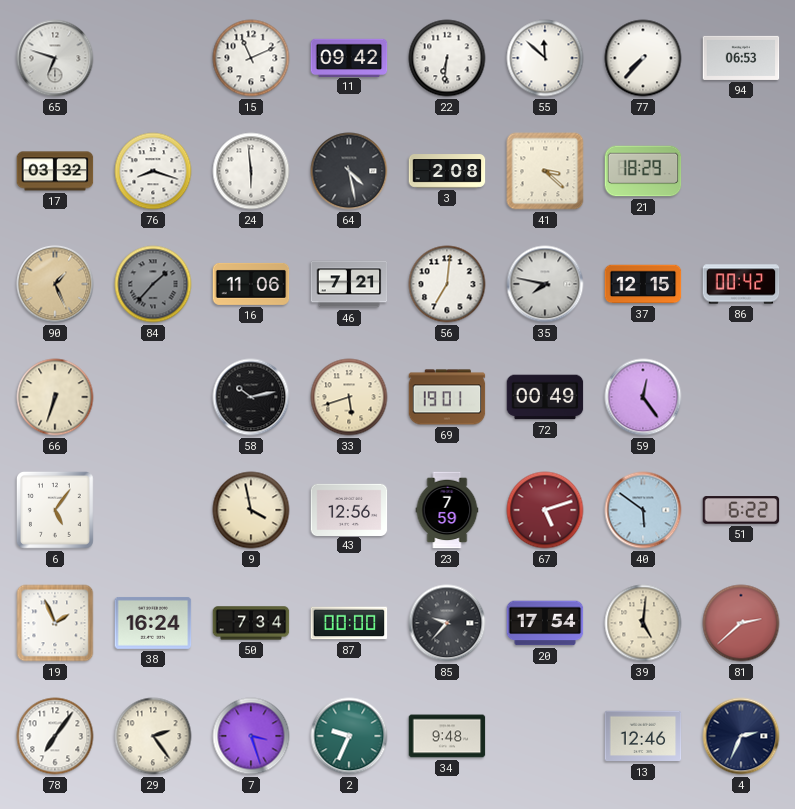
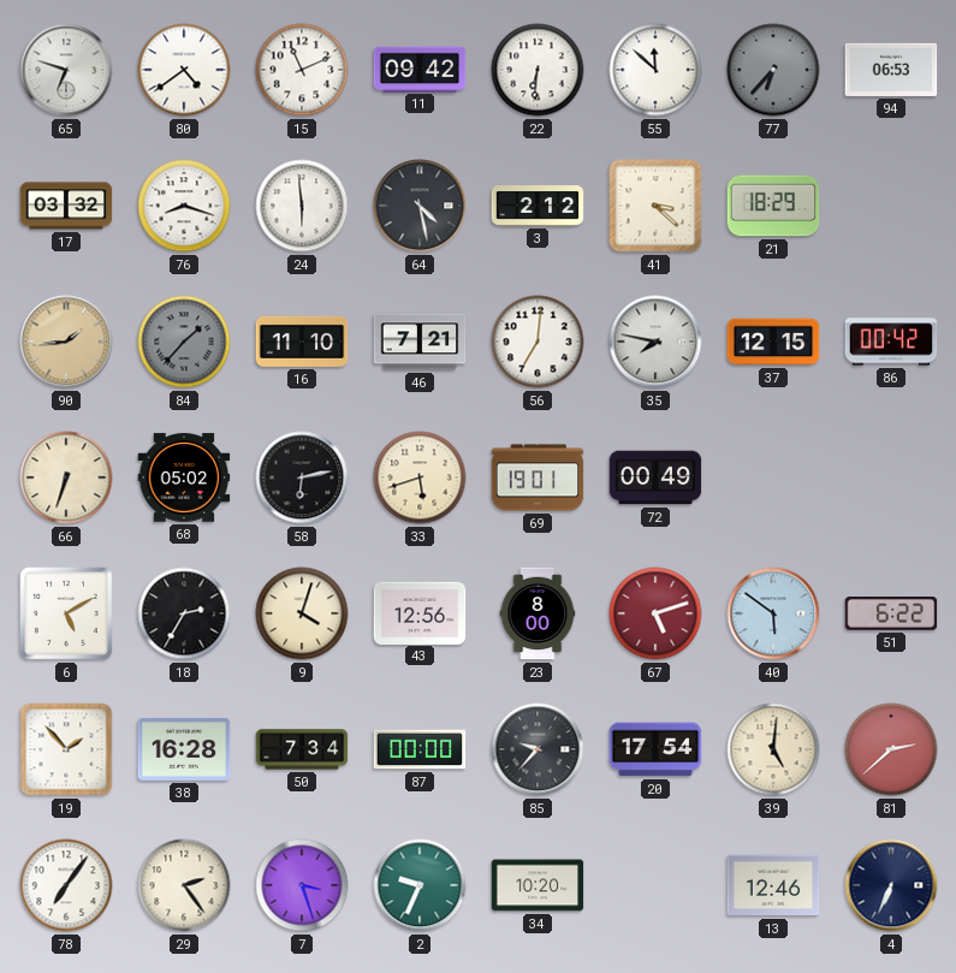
80: none -> 4:39
77: 7:37 -> 6:37
77 dial: white -> grey
3: 2:08 -> 2:12
90: 1:26 -> 1:44
16: 11:06 -> 11:10
68: none -> 05:02
58: 10:13 -> 6:13
59: 12:24 -> none
6: 5:06 -> 5:10
18: none -> 2:35
9: 3:58 -> 4:03
23: 7:59 -> 8:00
19: 1:56 -> 1:53
38: 16:24 -> 16:28
34: 9:48 -> 10:20
4: 2:34 -> 6:34
